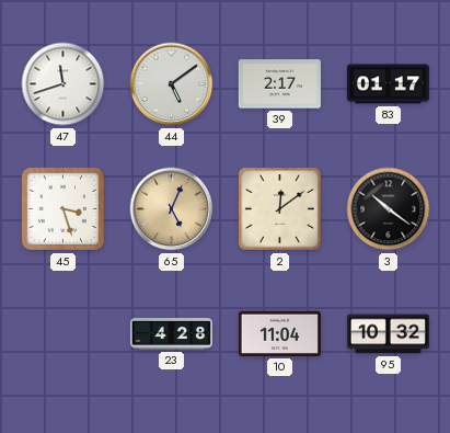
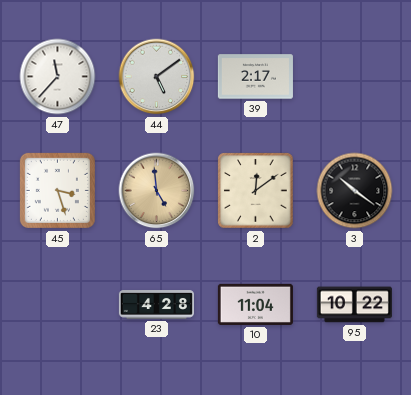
47: 11:42 -> 11:37
83: 01:17 -> none
65: 5:04 -> 4:59
95: 10:32 -> 10:22
